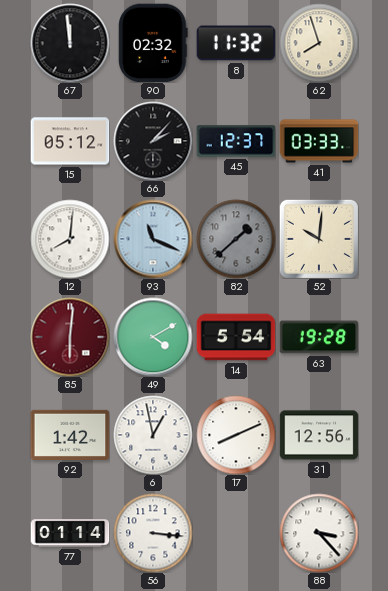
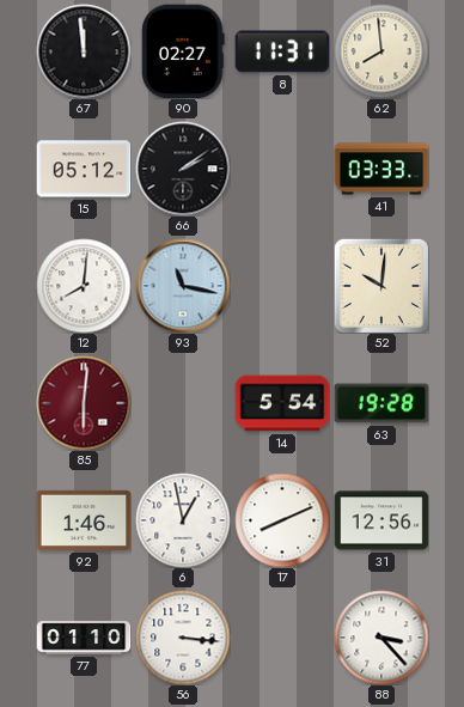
90: 02:32 -> 02:27
8: 11:32 -> 11:31
62: 7:57 -> 7:59
66: 2:07 -> 2:09
45: 12:37 -> none
93: 11:19 -> 11:17
82: 1:38 -> none
49: 4:10 -> none
92: 1:42 -> 1:46
77: 01:14 -> 01:10
